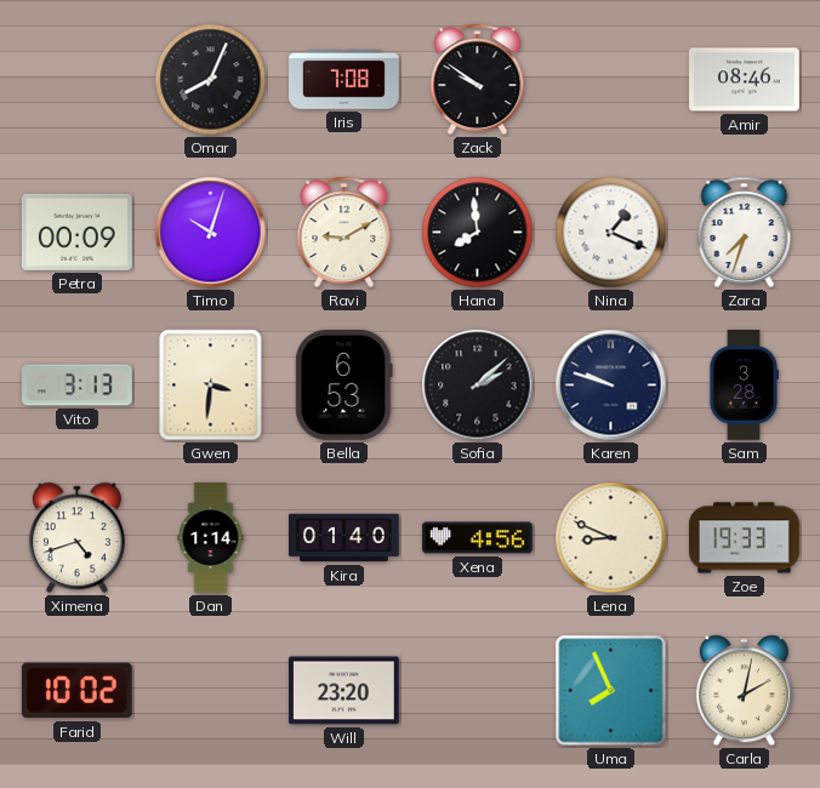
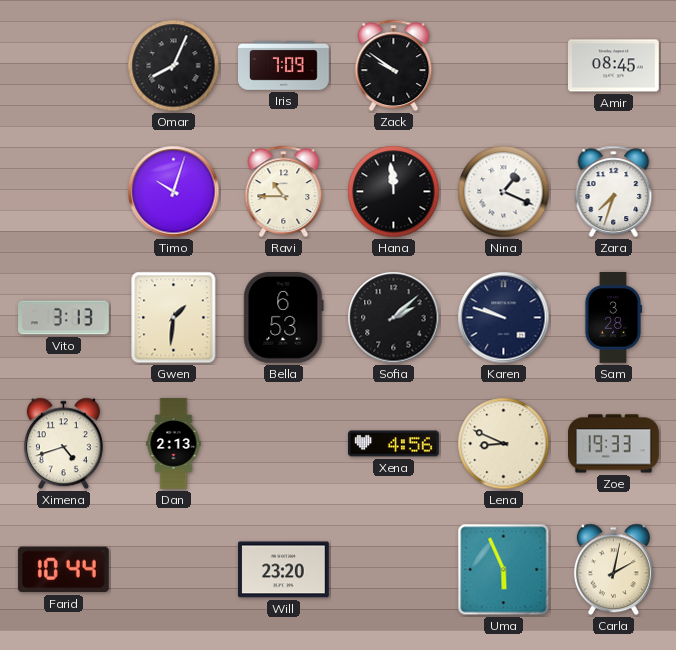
Iris: 7:08 -> 7:09
Amir: 08:46 -> 08:45
Petra: 00:09 -> none
Ravi: 9:10 -> 10:45
Hana: 7:59 -> 11:59
Gwen: 3:31 -> 1:31
Dan: 1:14 -> 2:13
Kira: 01:40 -> none
Farid: 10:02 -> 10:44
Uma: 7:56 -> 5:56
